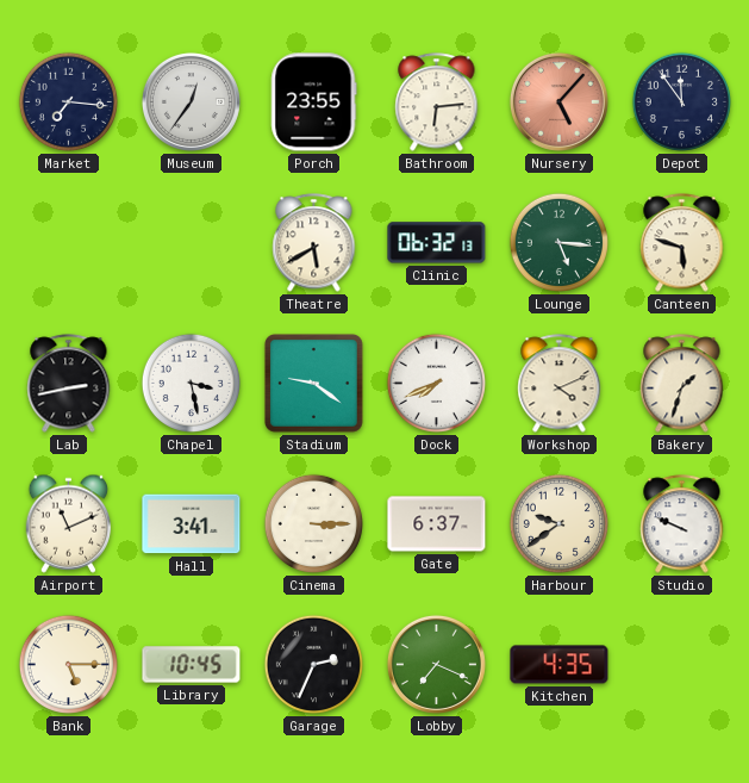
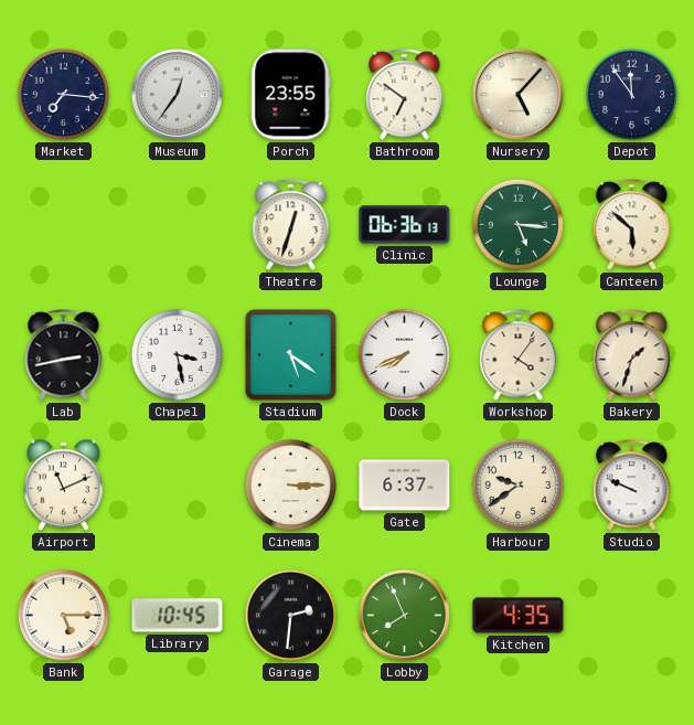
Bathroom: 6:14 -> 6:51
Nursery dial: salmon -> cream
Theatre: 5:40 -> 12:33
Clinic: 06:32 -> 06:36
Canteen: 5:48 -> 5:52
Stadium: 9:21 -> 5:21
Workshop: 4:11 -> 4:06
Hall: 3:41 -> none
Garage: 2:34 -> 2:31
Lobby: 7:19 -> 7:56
